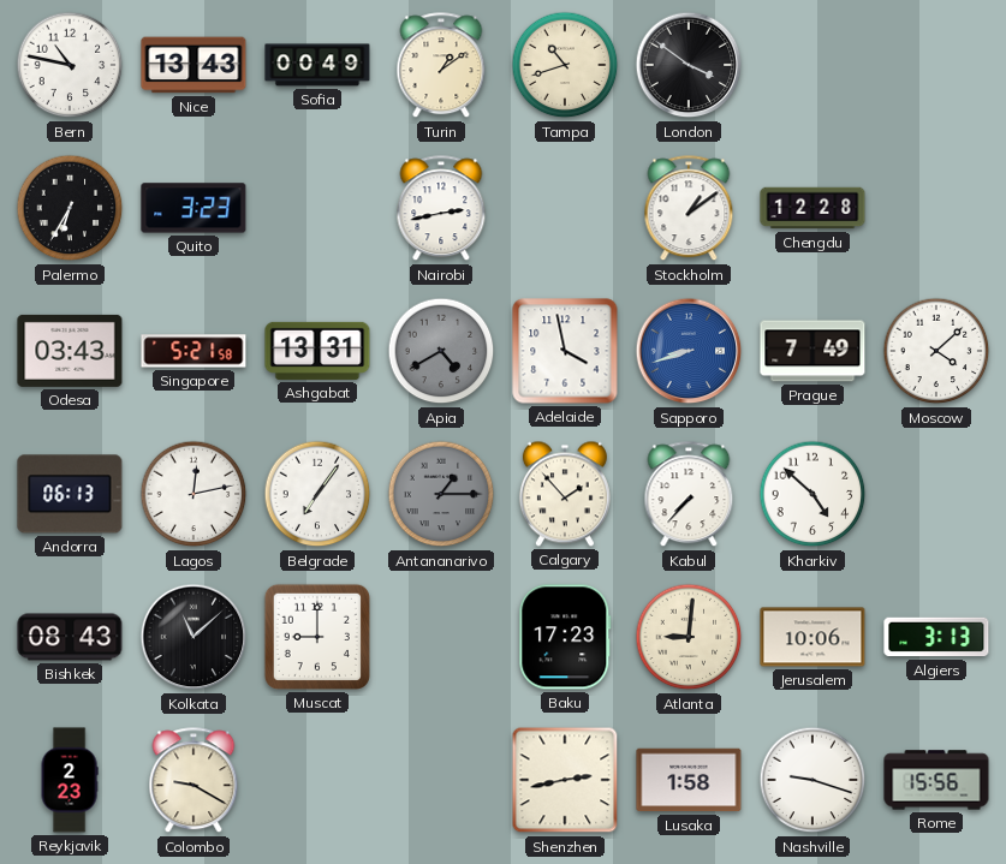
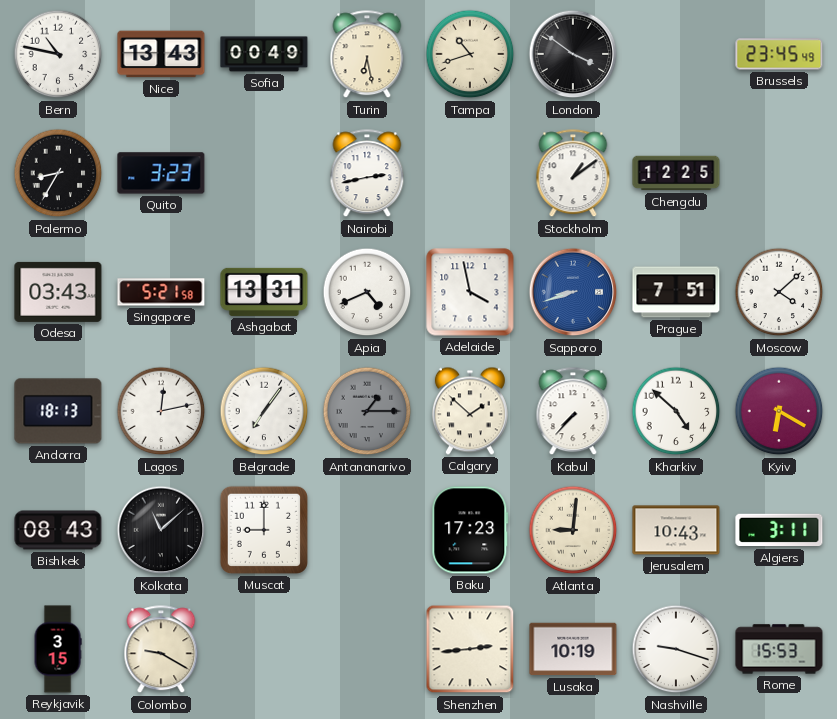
Turin: 1:09 -> 6:28
Brussels: none -> 23:45
Palermo: 6:35 -> 8:35
Chengdu: 12:28 -> 12:25
Apia: 4:40 -> 4:41
Apia dial: grey -> white
Prague: 7:49 -> 7:51
Andorra: 06:13 -> 18:13
Calgary: 1:53 -> 1:52
Kyiv: none -> 6:20
Jerusalem: 10:06 -> 10:43
Algiers: 3:13 -> 3:11
Reykjavik: 2:23 -> 3:15
Shenzhen: 2:43 -> 2:44
Lusaka: 1:58 -> 10:19
Rome: 15:56 -> 15:53
